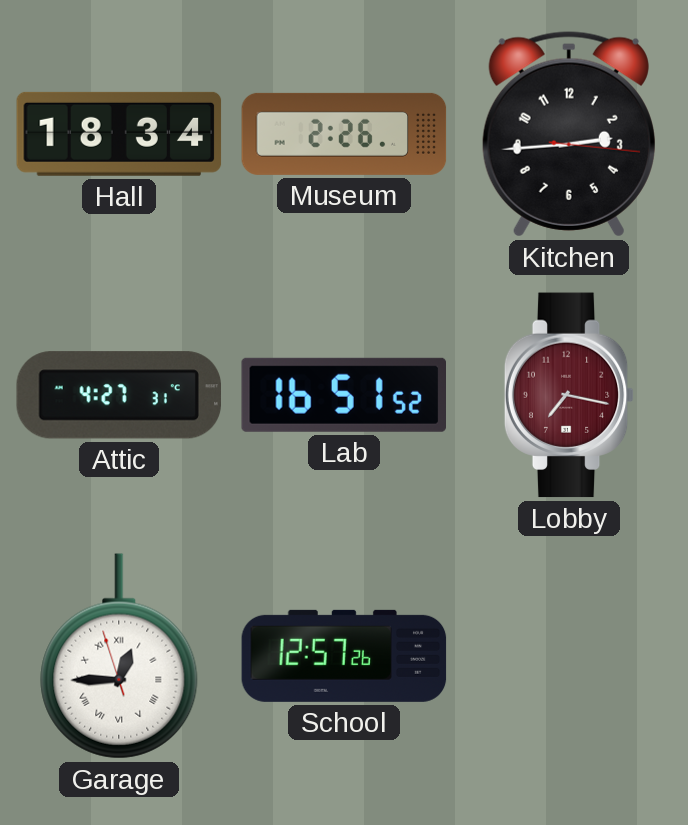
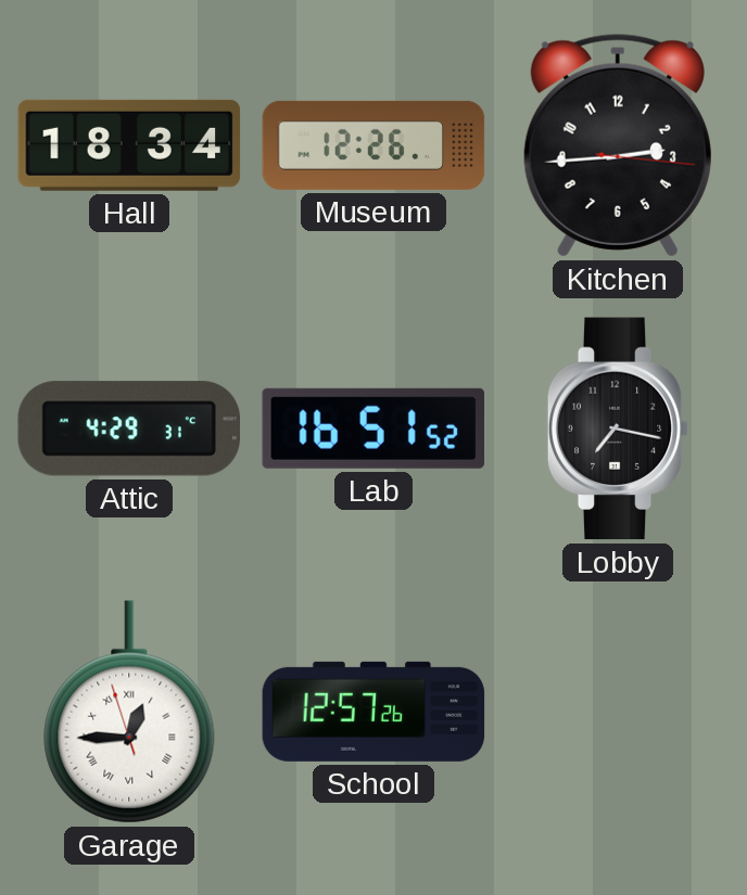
Museum: 2:26 -> 12:26
Attic: 4:27 -> 4:29
Lobby dial: burgundy -> black
